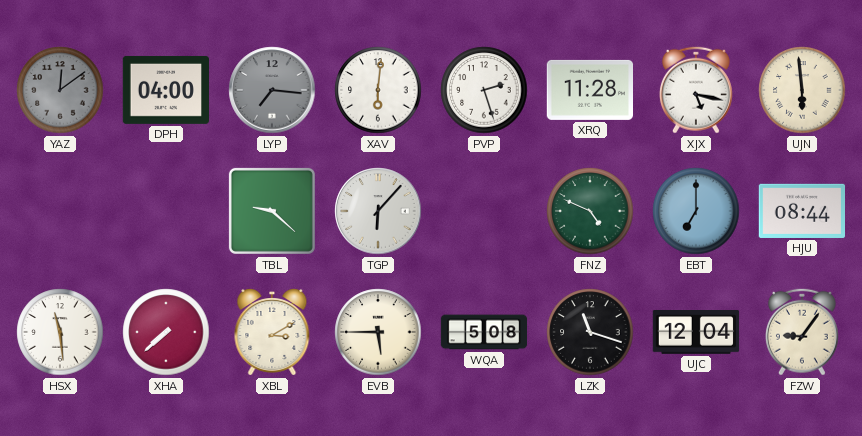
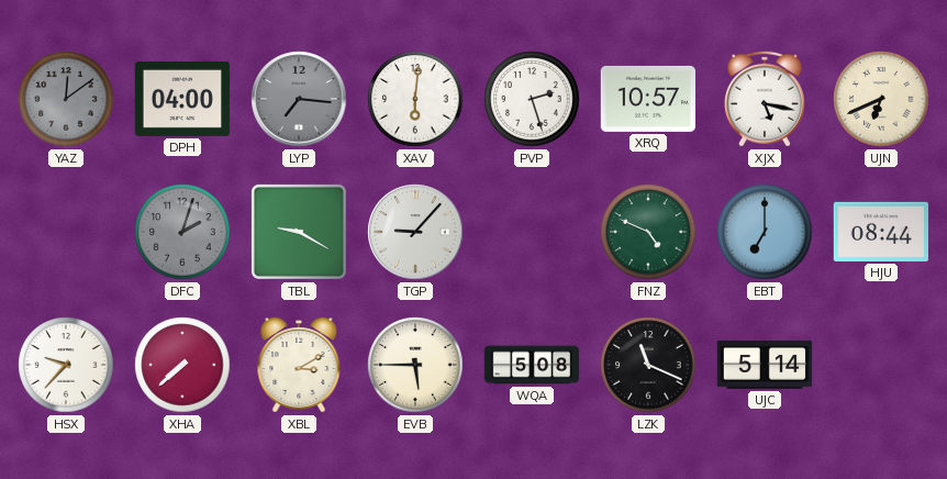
XRQ: 11:28 -> 10:57
UJN: 5:59 -> 6:41
DFC: none -> 2:03
TBL: 9:22 -> 9:20
TGP: 6:07 -> 9:07
HSX: 11:29 -> 9:37
LZK: 11:18 -> 11:19
UJC: 12:04 -> 5:14
FZW: 9:06 -> none
